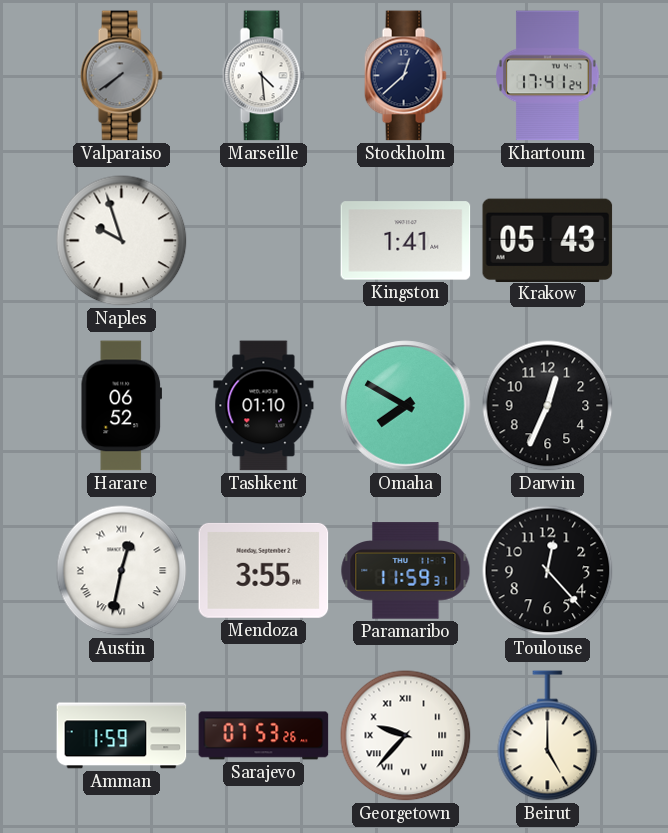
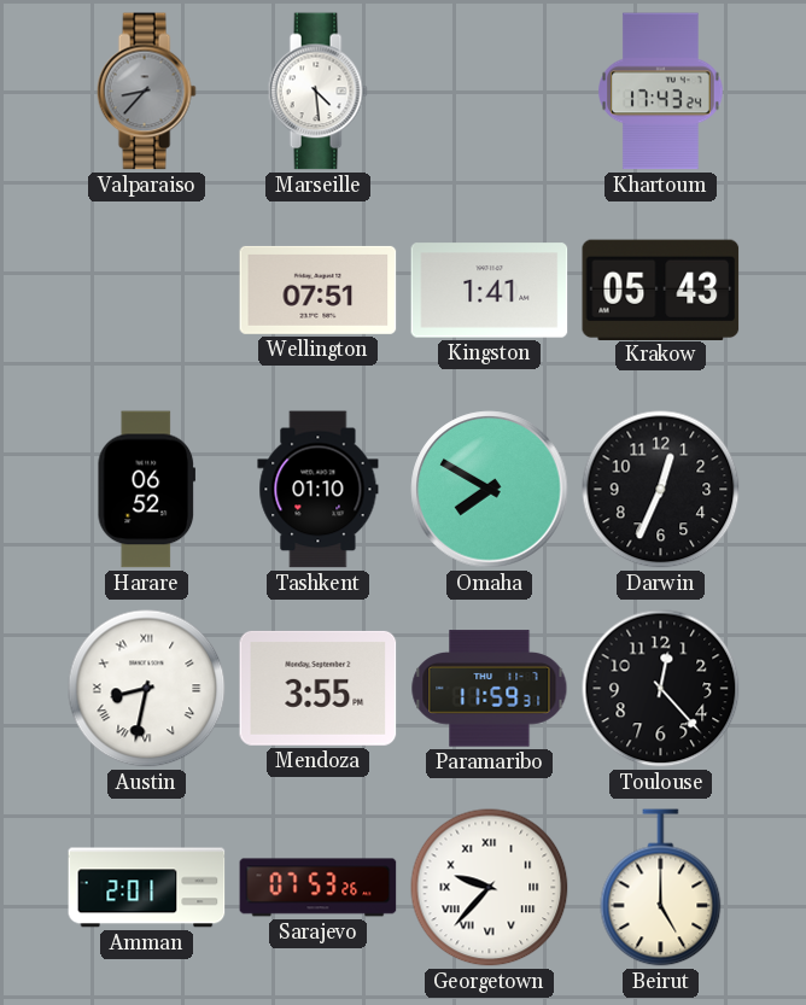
Valparaiso: 7:39 -> 8:37
Stockholm: 12:38 -> none
Khartoum: 17:41 -> 17:43
Naples: 9:57 -> none
Wellington: none -> 07:51
Austin: 12:32 -> 8:32
Amman: 1:59 -> 2:01
